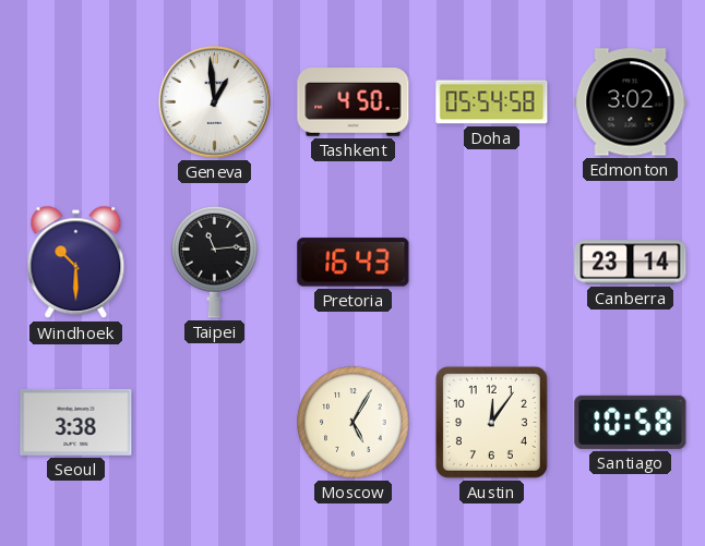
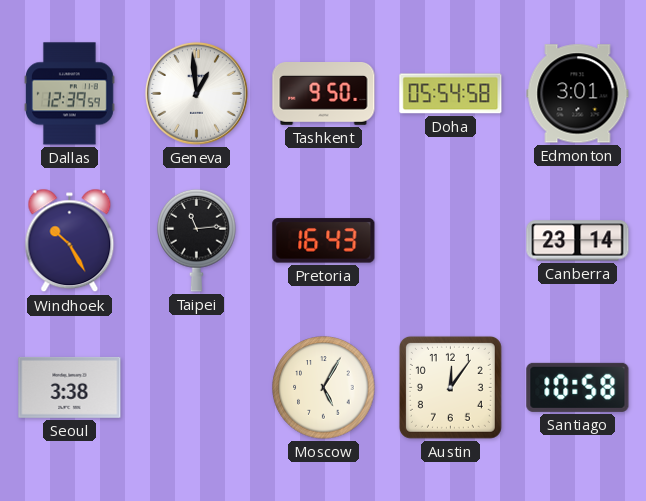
Dallas: none -> 12:39
Tashkent: 4:50 -> 9:50
Edmonton: 3:02 -> 3:01
Windhoek: 10:30 -> 10:25
